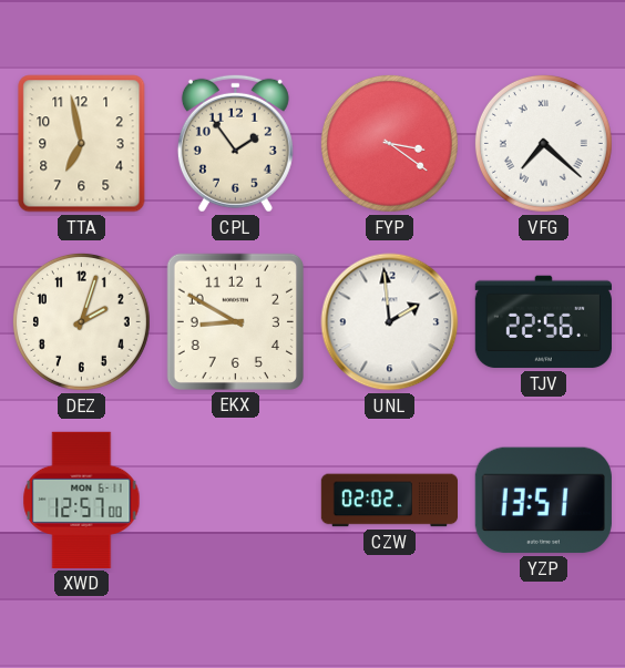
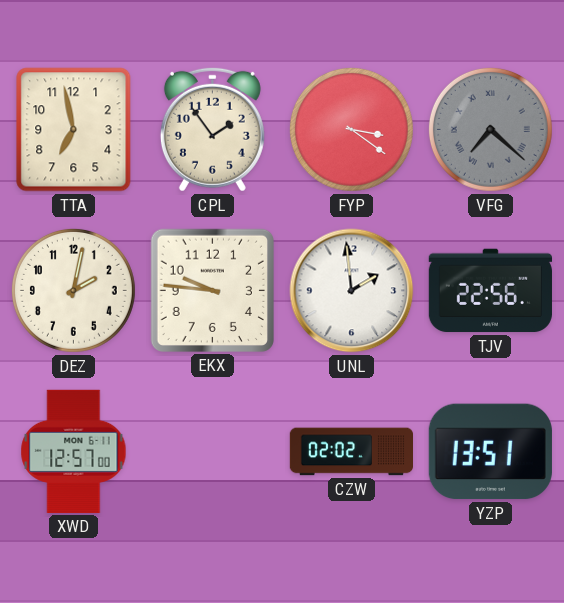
VFG dial: white -> grey
DEZ: 2:03 -> 2:02
EKX: 8:50 -> 9:46
